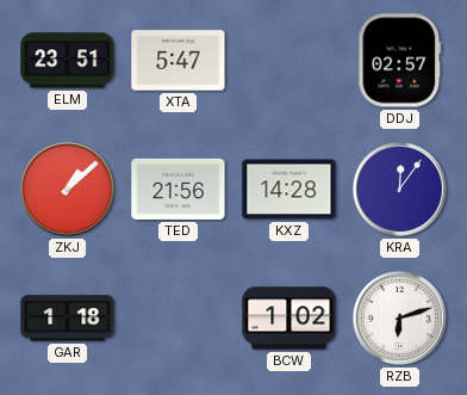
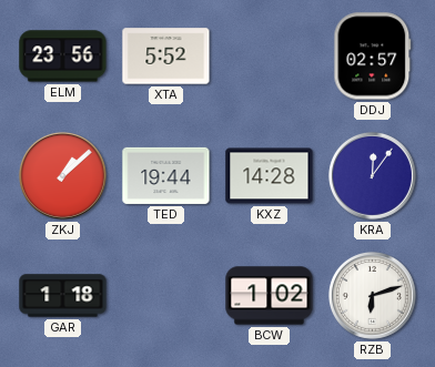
ELM: 23:51 -> 23:56
XTA: 5:47 -> 5:52
TED: 21:56 -> 19:44
